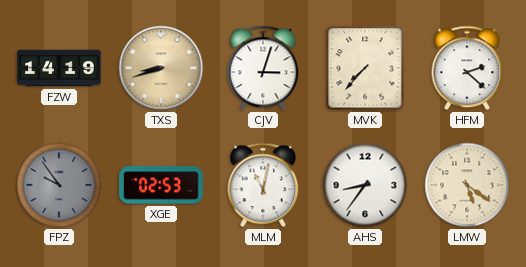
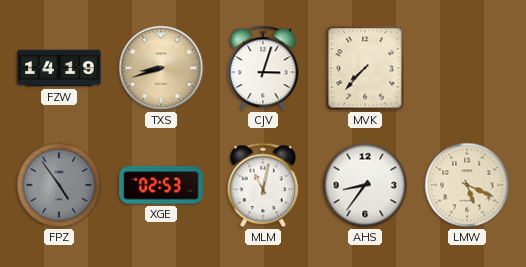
HFM: 2:22 -> none
FPZ: 9:54 -> 4:54
LMW: 5:21 -> 5:19
